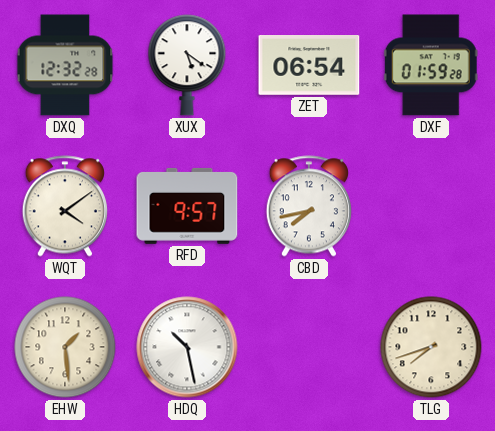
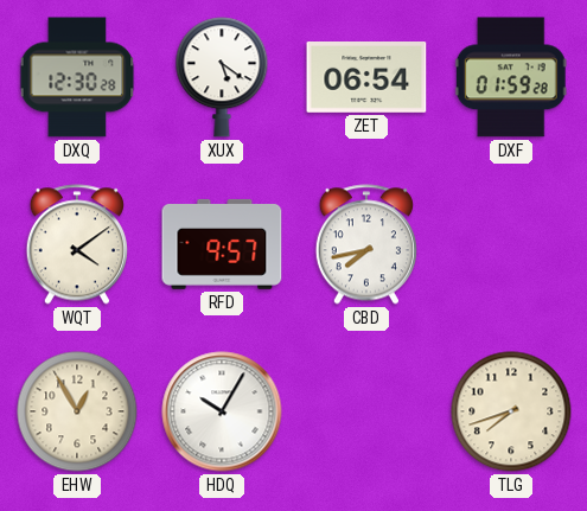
DXQ: 12:32 -> 12:30
EHW: 1:29 -> 12:55
HDQ: 10:28 -> 10:05
